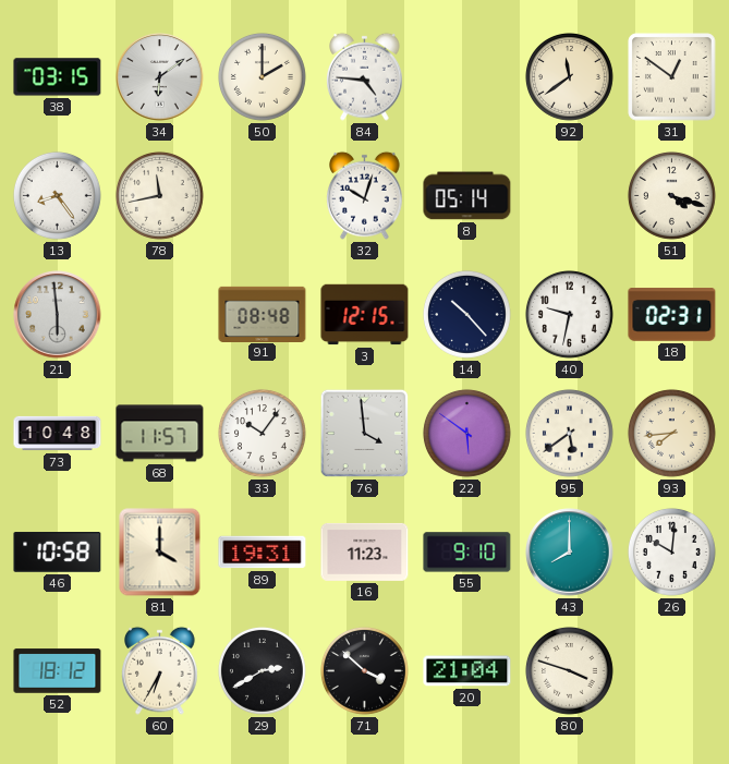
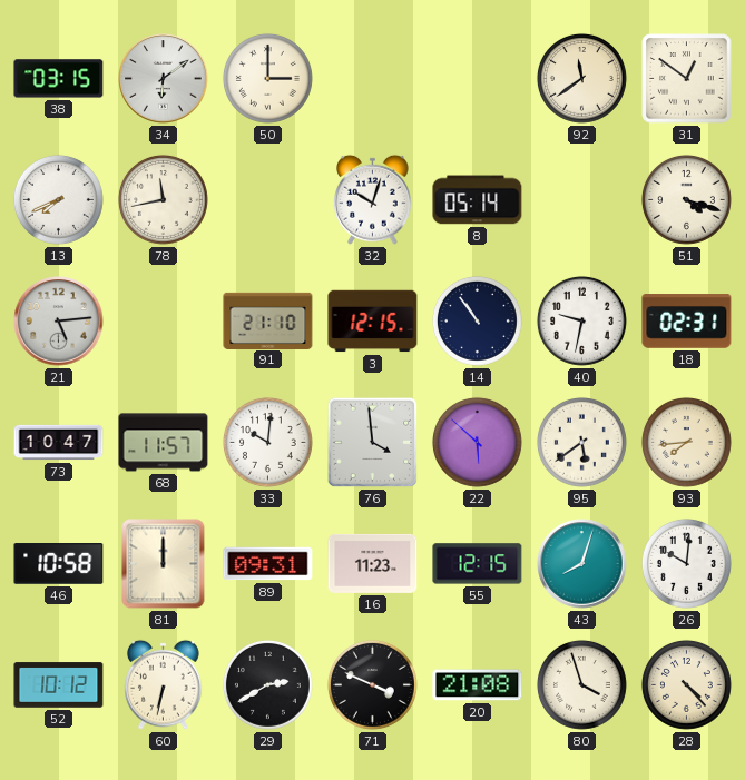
50: 2:00 -> 3:00
84: 4:46 -> none
13: 8:24 -> 7:41
21: 5:59 -> 5:14
91: 08:48 -> 21:10
14: 10:23 -> 10:54
73: 10:48 -> 10:47
33: 10:06 -> 10:01
22: 5:51 -> 5:52
81: 4:00 -> 12:00
89: 19:31 -> 09:31
55: 9:10 -> 12:15
43: 8:00 -> 8:03
52: 18:12 -> 10:12
60: 6:35 -> 6:32
71: 3:52 -> 3:49
20: 21:04 -> 21:08
80: 3:48 -> 3:57
28: none -> 4:23
